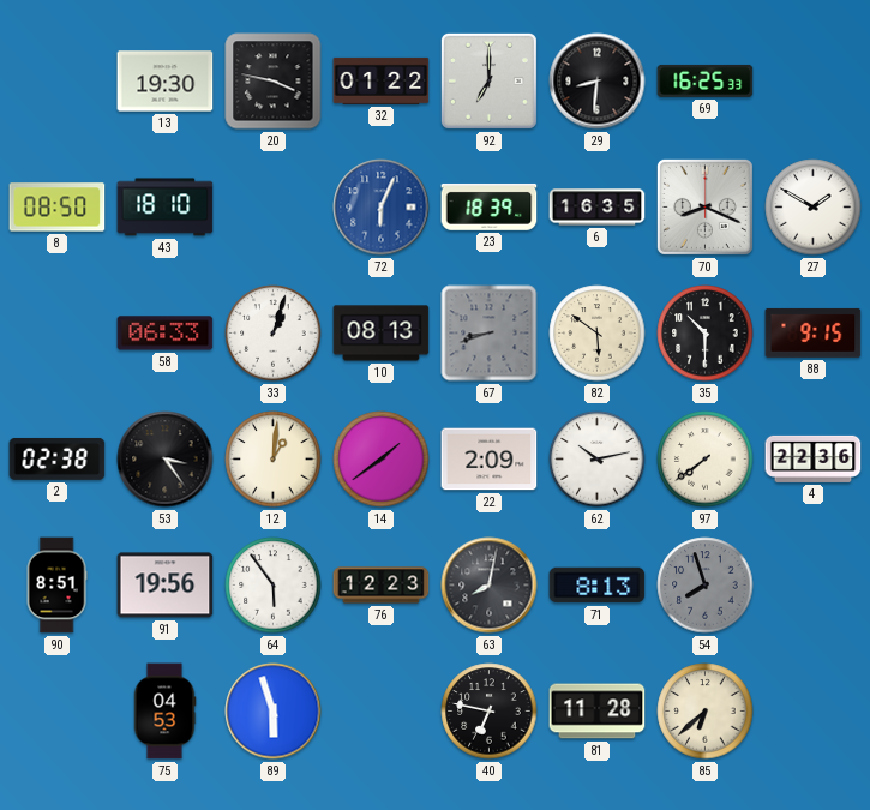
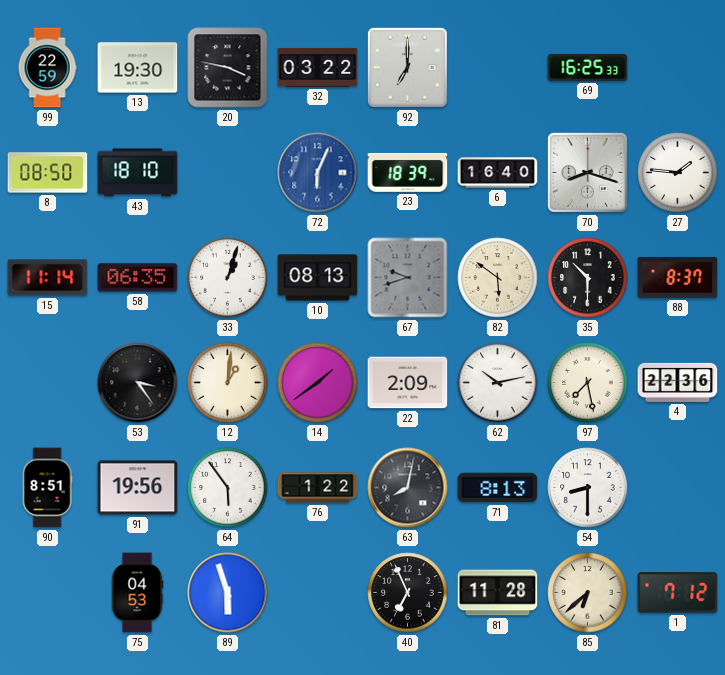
99: none -> 22:59
32: 01:22 -> 03:22
29: 8:31 -> none
6: 16:35 -> 16:40
70: 8:19 -> 8:18
27: 1:50 -> 1:46
15: none -> 11:14
58: 06:33 -> 06:35
67: 8:42 -> 9:42
88: 9:15 -> 8:37
2: 02:38 -> none
97: 7:39 -> 7:28
76: 12:23 -> 1:22
54: 7:57 -> 8:30
54 dial: grey -> white
40: 6:47 -> 6:56
1: none -> 7:12
